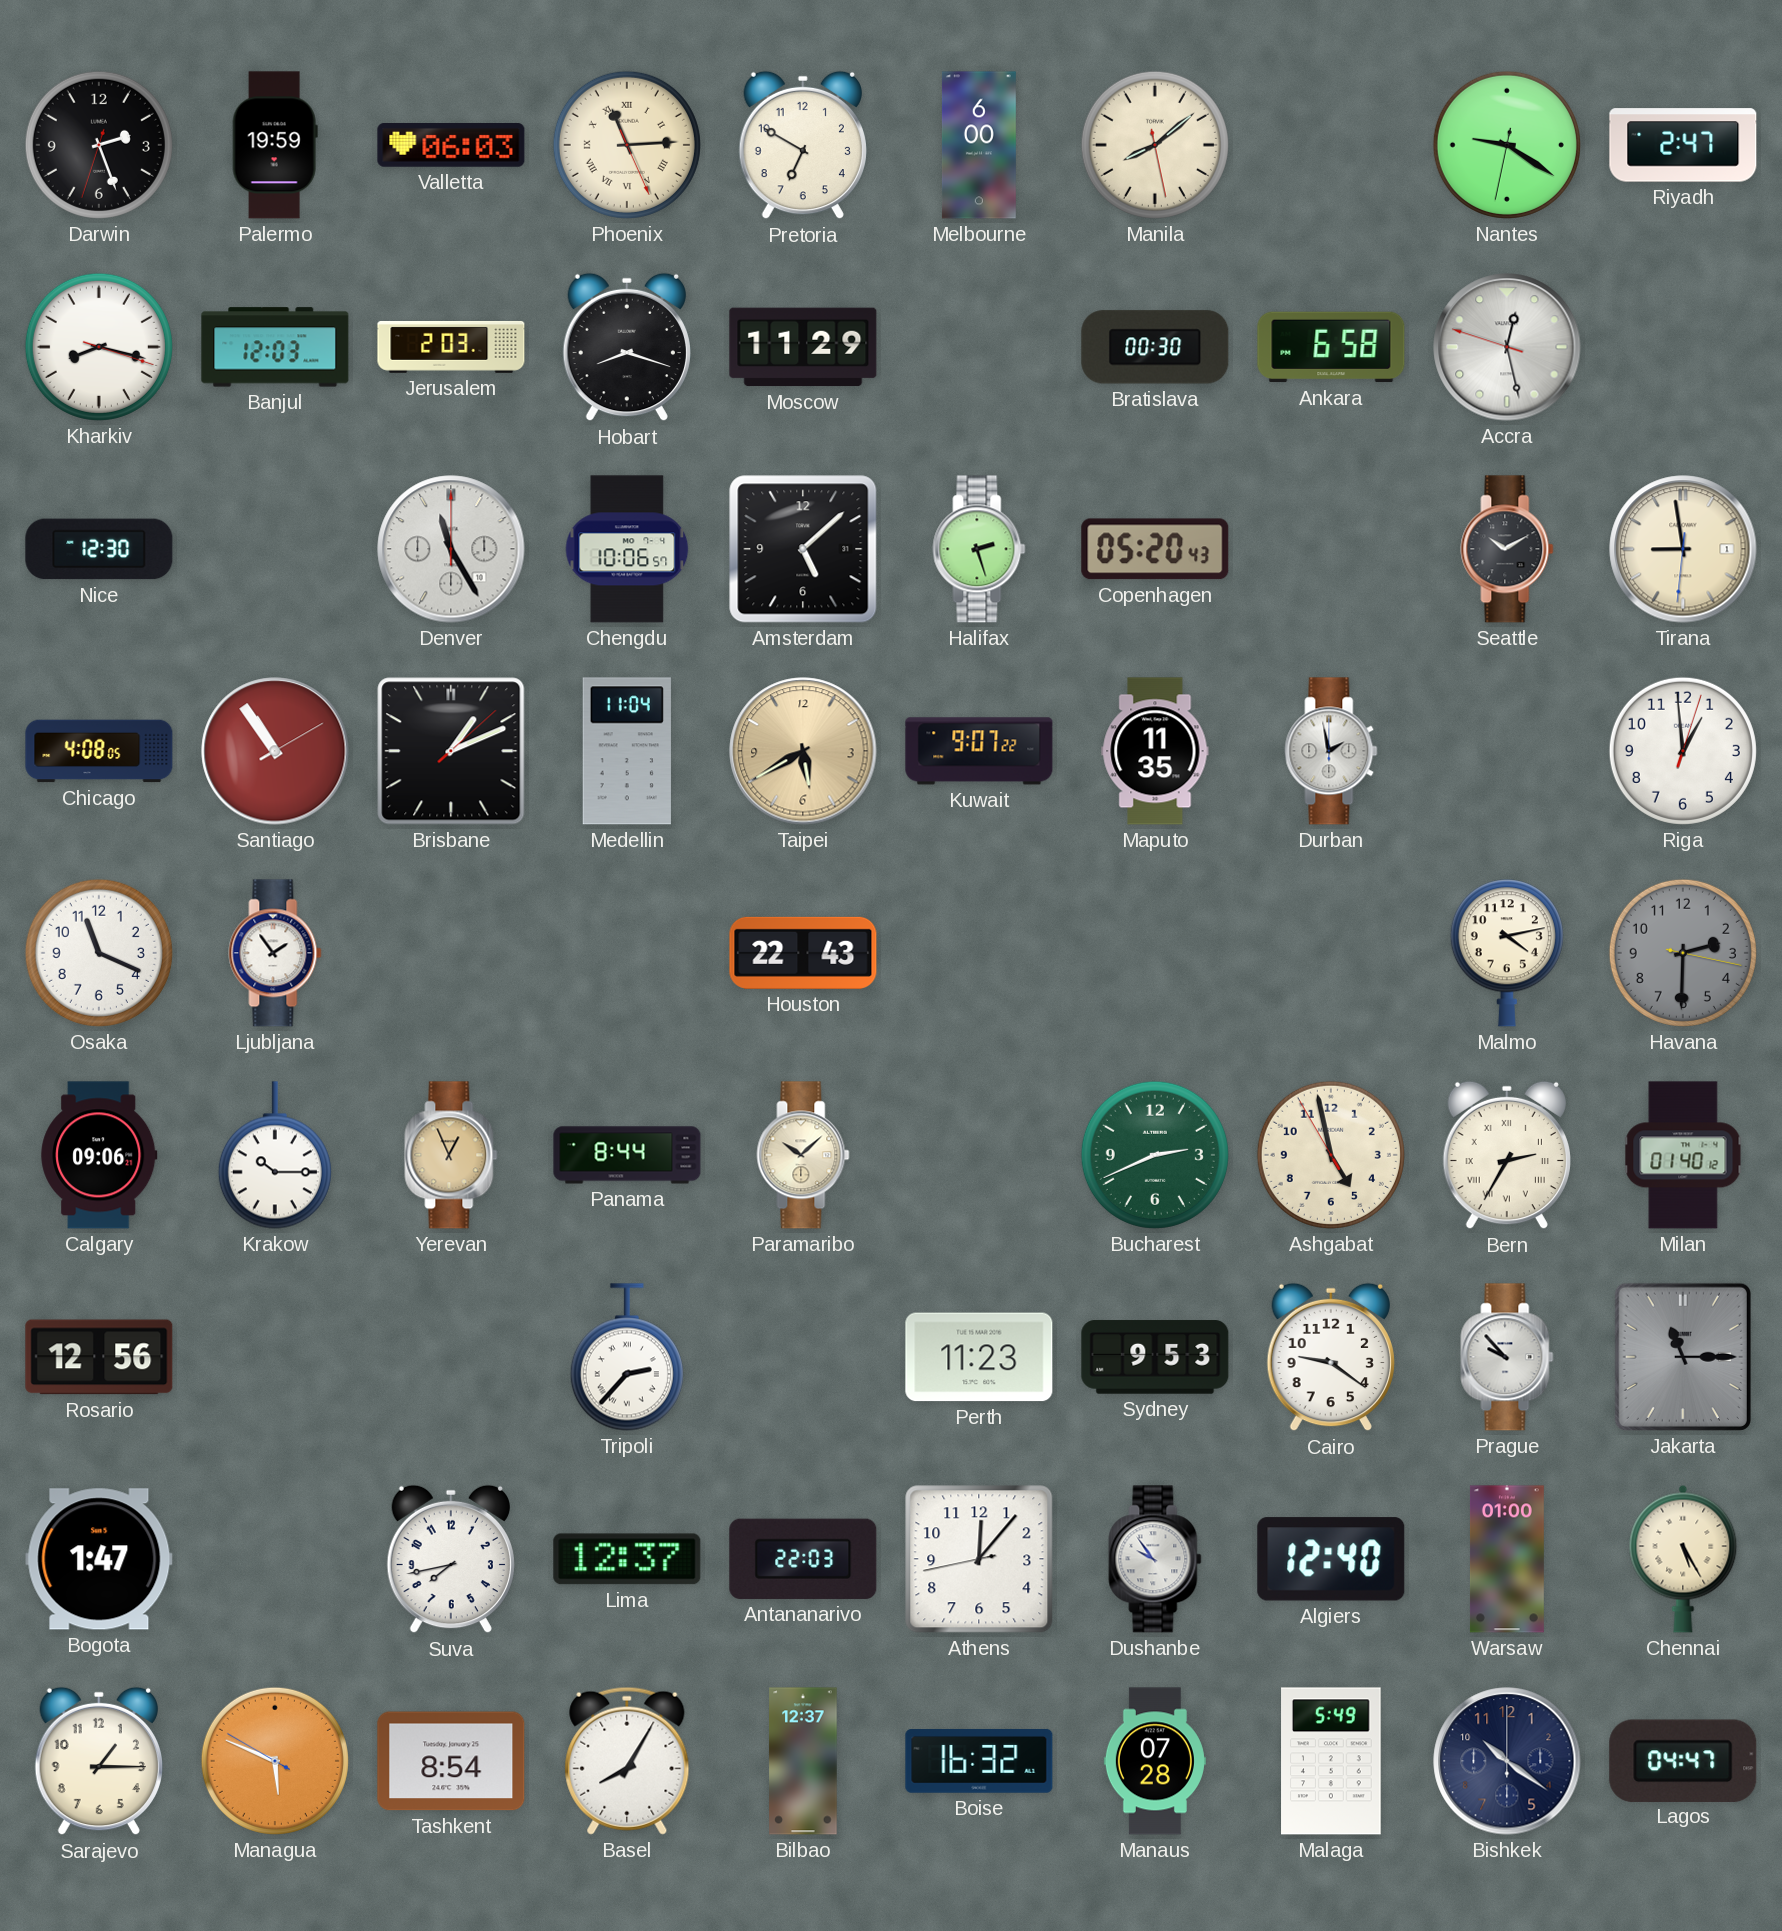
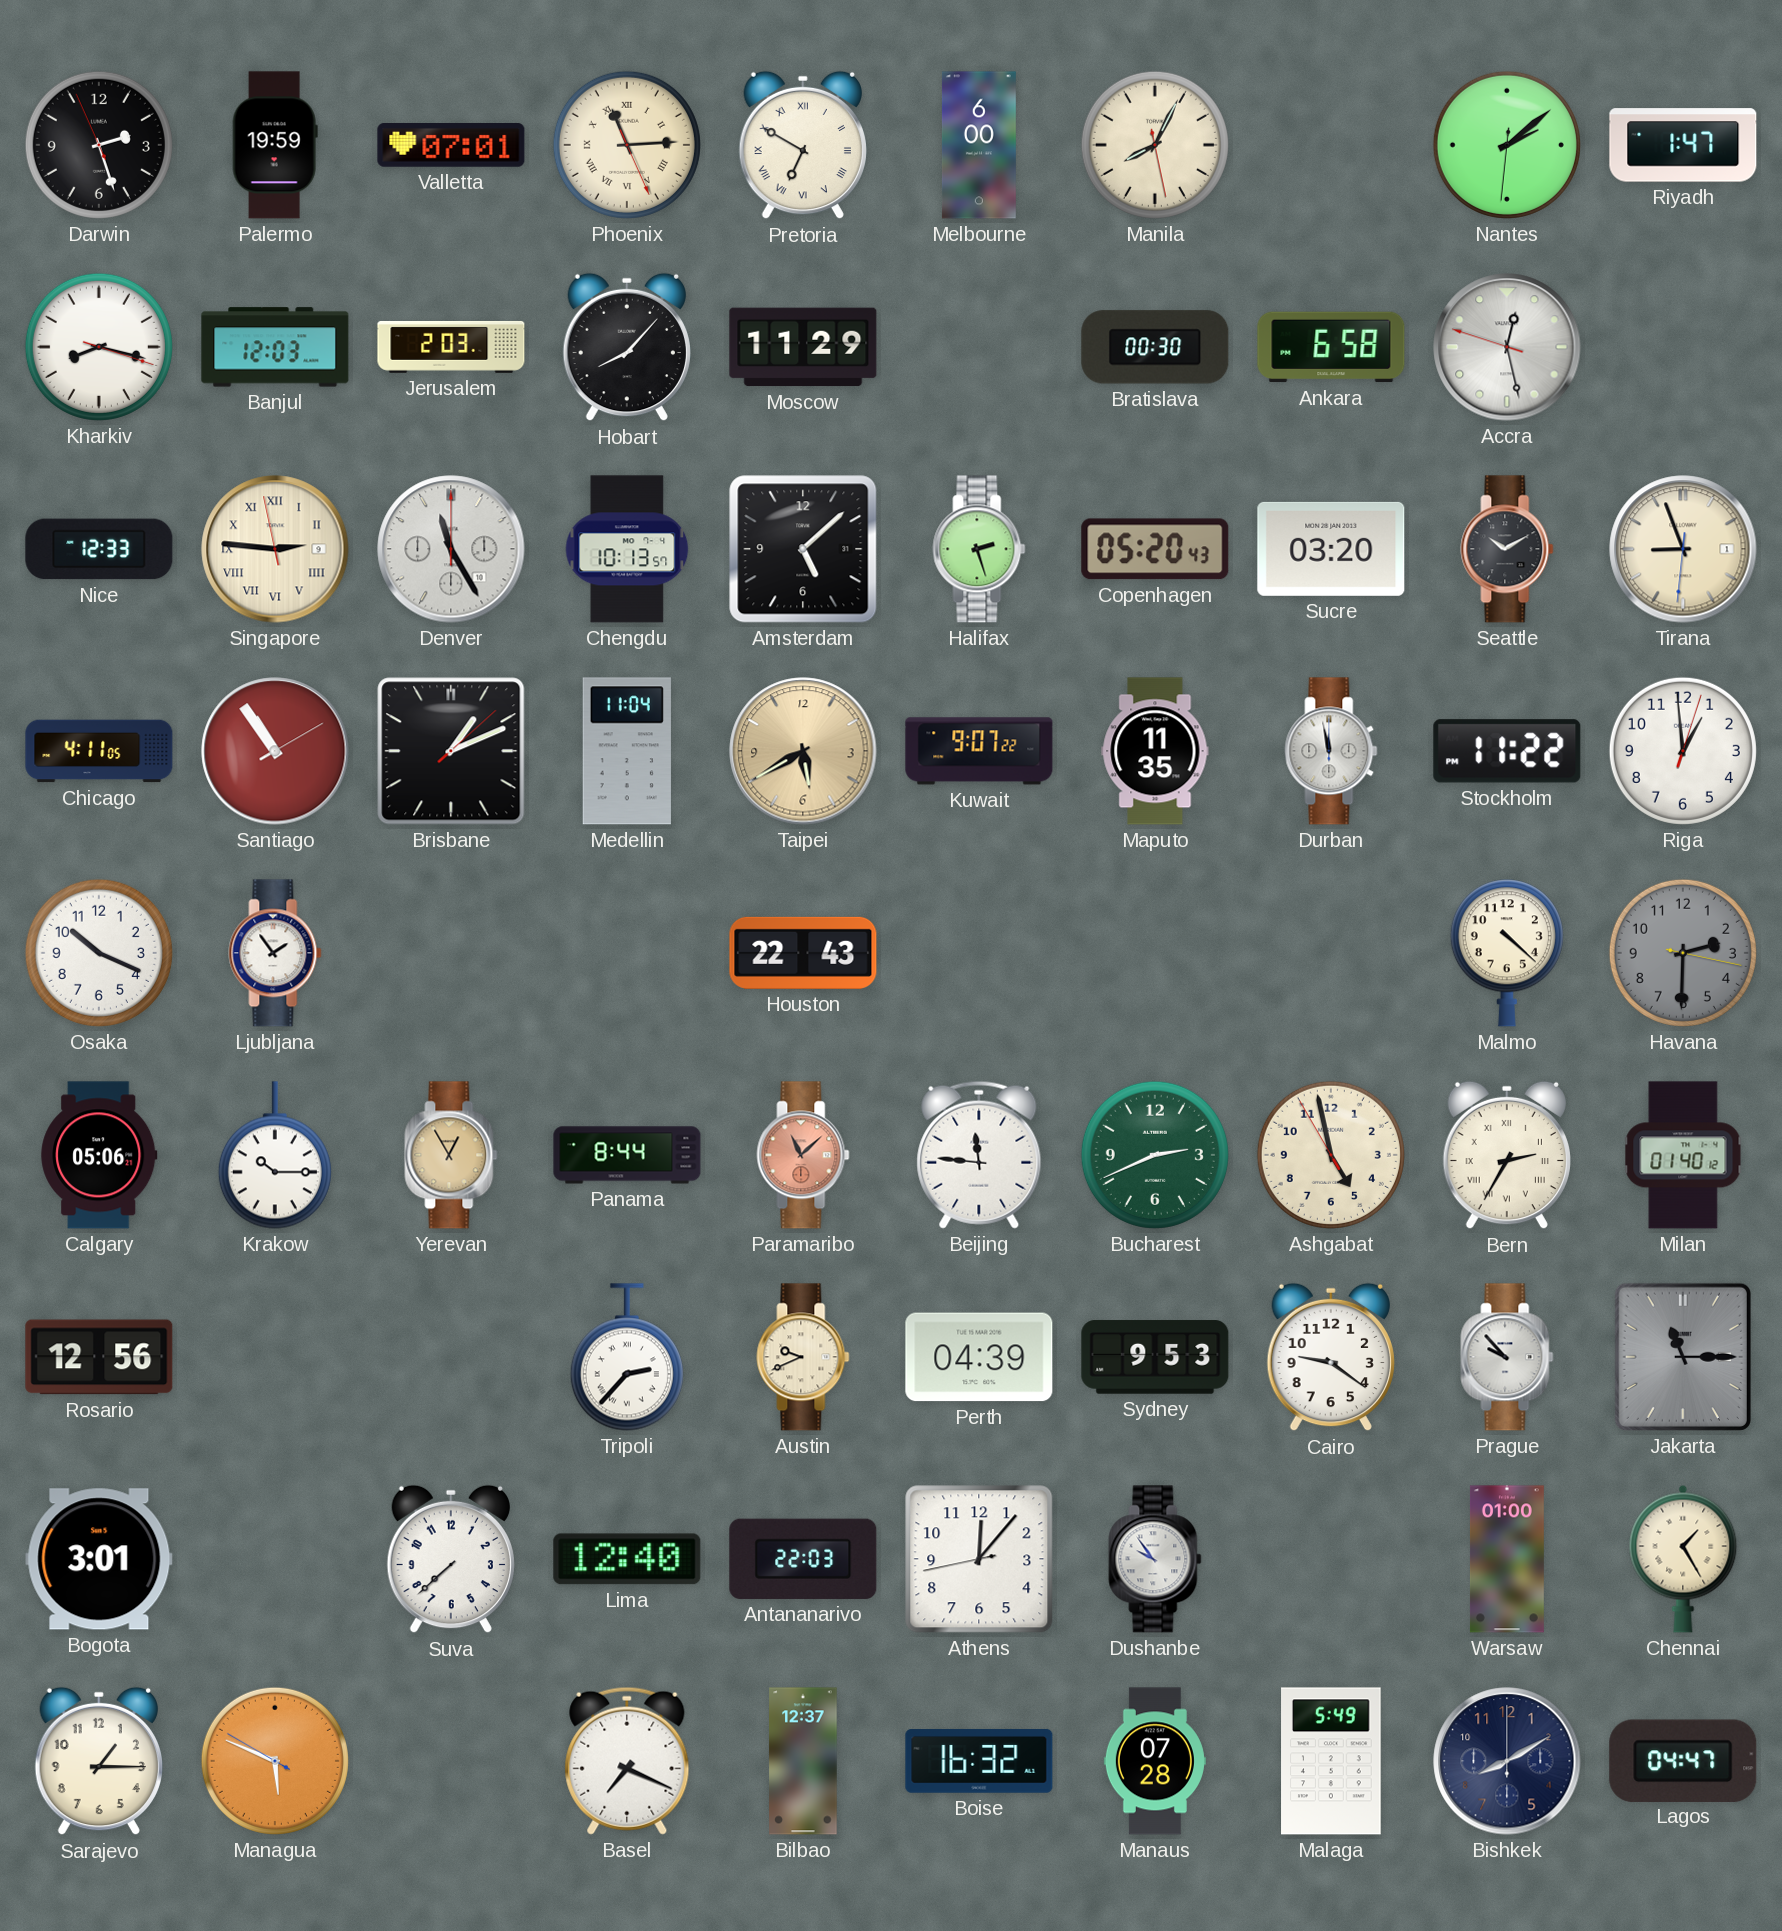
Darwin: 2:26:33 -> 2:26:56
Valletta: 06:03 -> 07:01
Pretoria numerals: Arabic -> Roman
Manila: 8:08 -> 8:04
Nantes: 9:20 -> 2:08
Riyadh: 2:47 -> 1:47
Hobart: 8:18 -> 8:07
Nice: 12:30 -> 12:33
Singapore: none -> 2:45
Chengdu: 10:06 -> 10:13
Sucre: none -> 03:20
Tirana: 8:58 -> 8:56
Chicago: 4:08 -> 4:11
Durban: 1:58 -> 11:58
Stockholm: none -> 11:22
Osaka: 11:19 -> 10:19
Malmo: 4:13 -> 4:22
Calgary: 09:06 -> 05:06
Yerevan: 12:56 -> 12:55
Paramaribo: 10:08 -> 11:08
Paramaribo dial: cream -> salmon
Beijing: none -> 11:46
Austin: none -> 9:41
Perth: 11:23 -> 04:39
Bogota: 1:47 -> 3:01
Suva: 7:43 -> 7:38
Lima: 12:37 -> 12:40
Algiers: 12:40 -> none
Chennai: 5:25 -> 1:25
Tashkent: 8:54 -> none
Basel: 8:05 -> 7:19
Bishkek: 10:21 -> 8:10
